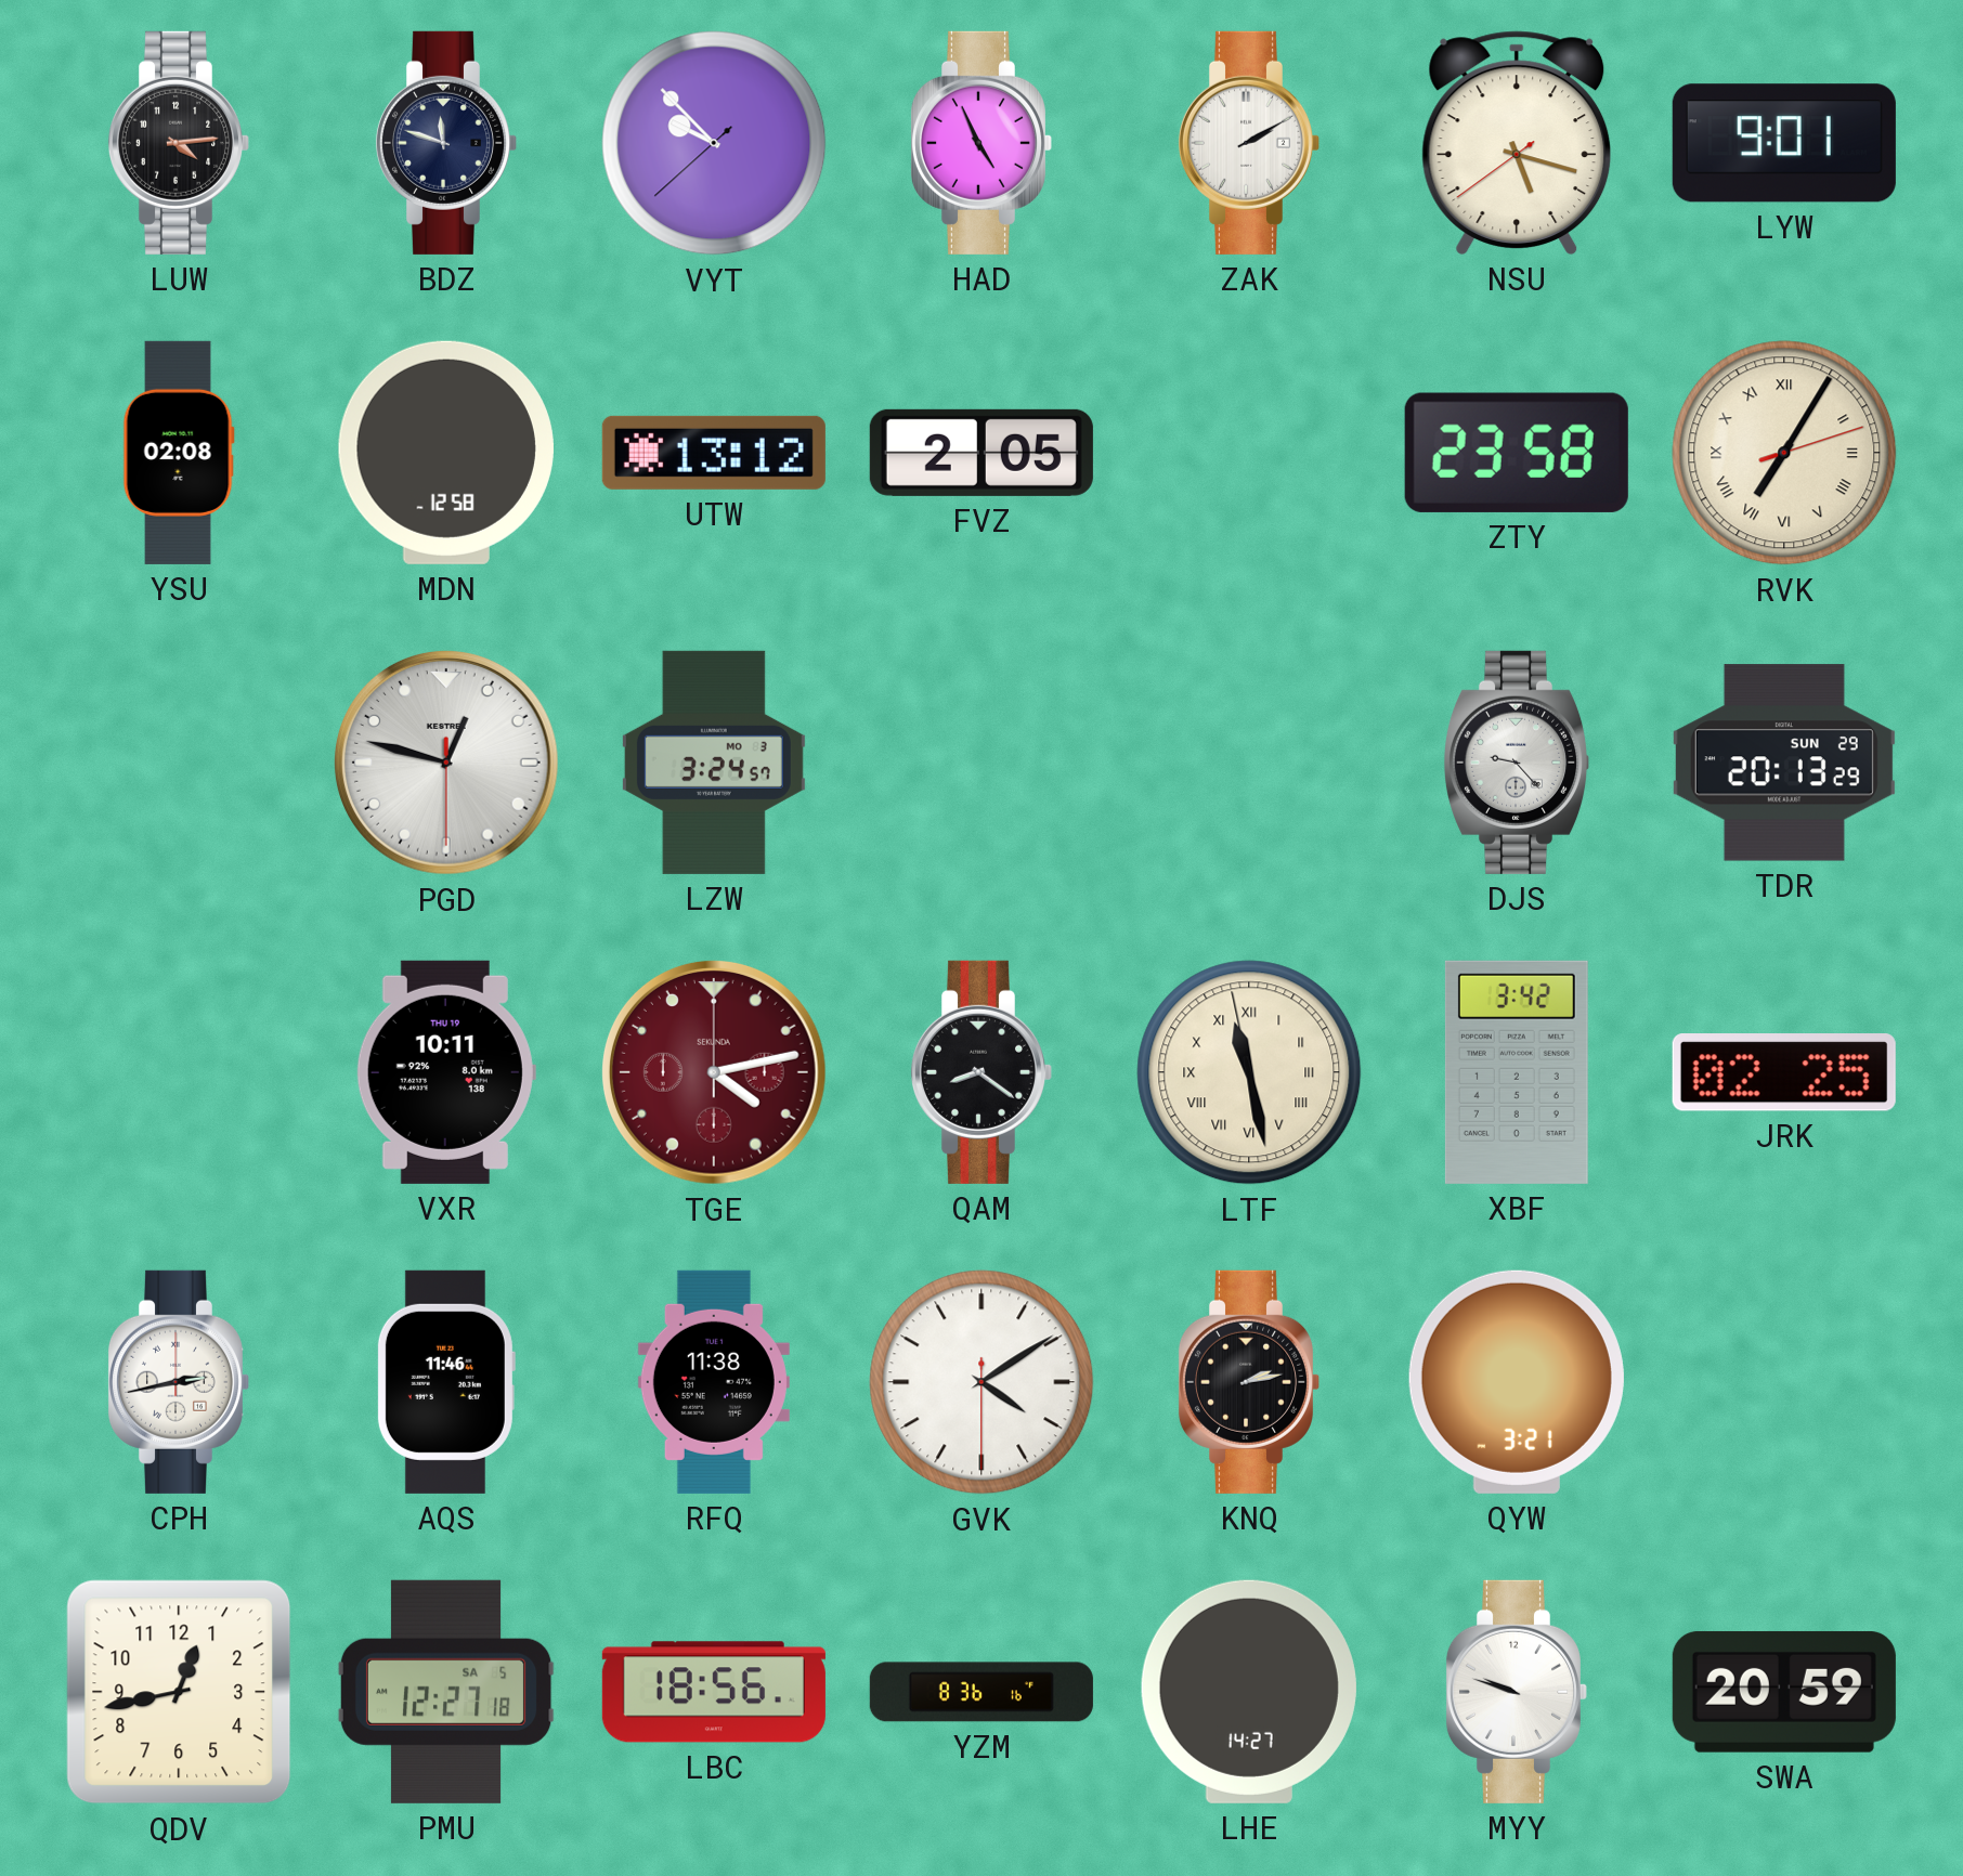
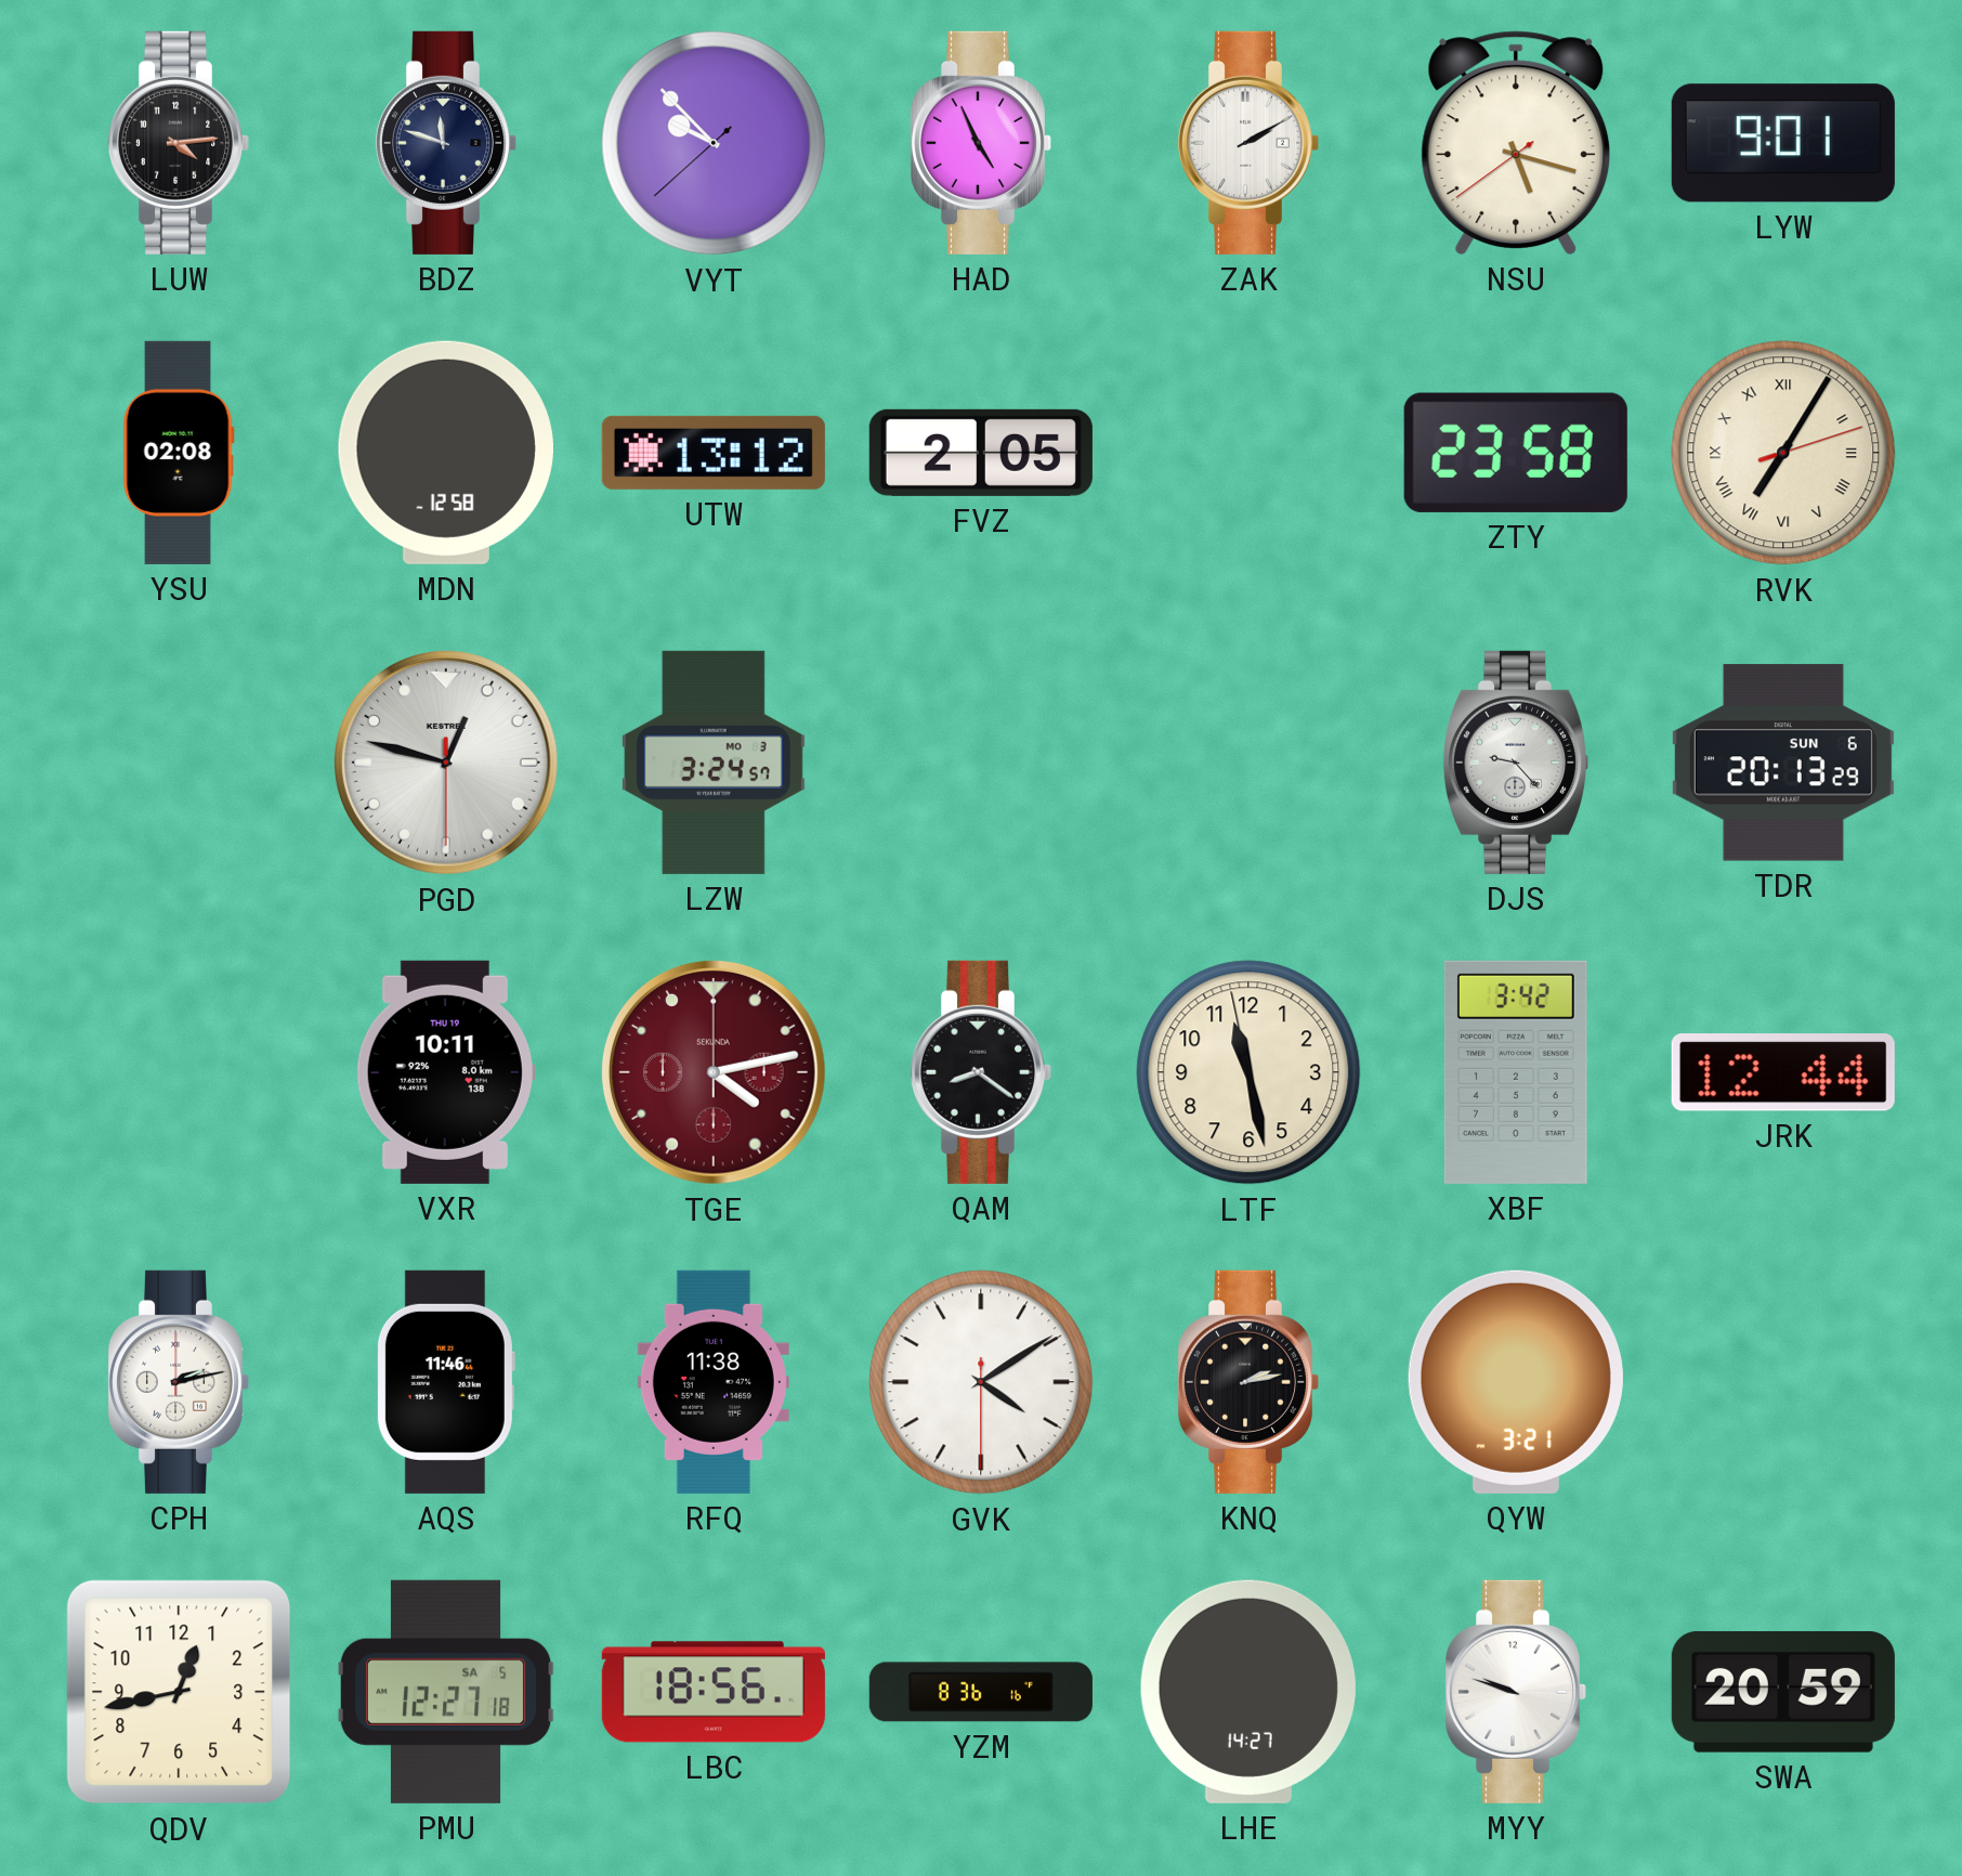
TDR date: SUN 29 -> SUN 6
LTF numerals: Roman -> Arabic
JRK: 02:25 -> 12:44
CPH: 2:43 -> 2:13
